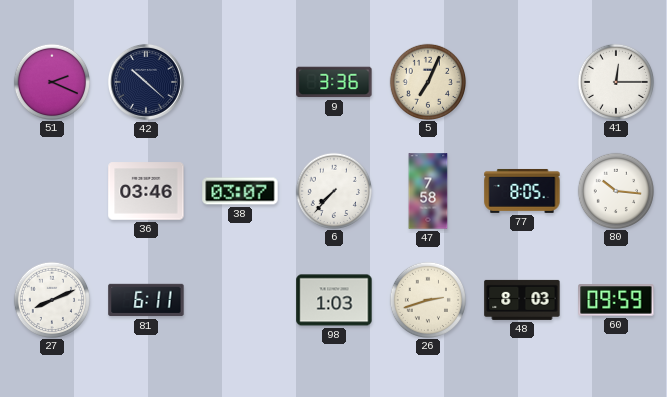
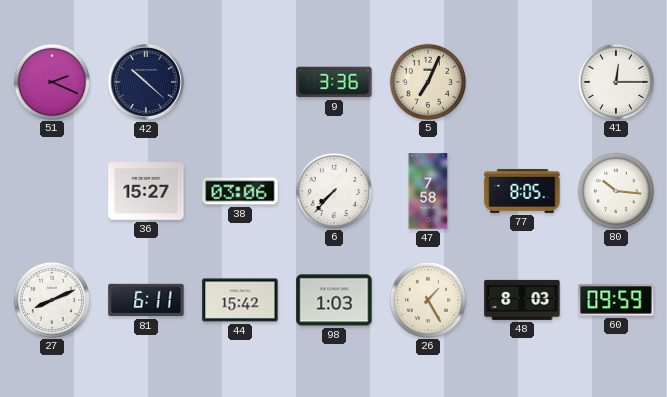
36: 03:46 -> 15:27
38: 03:07 -> 03:06
44: none -> 15:42
26: 2:42 -> 1:25
